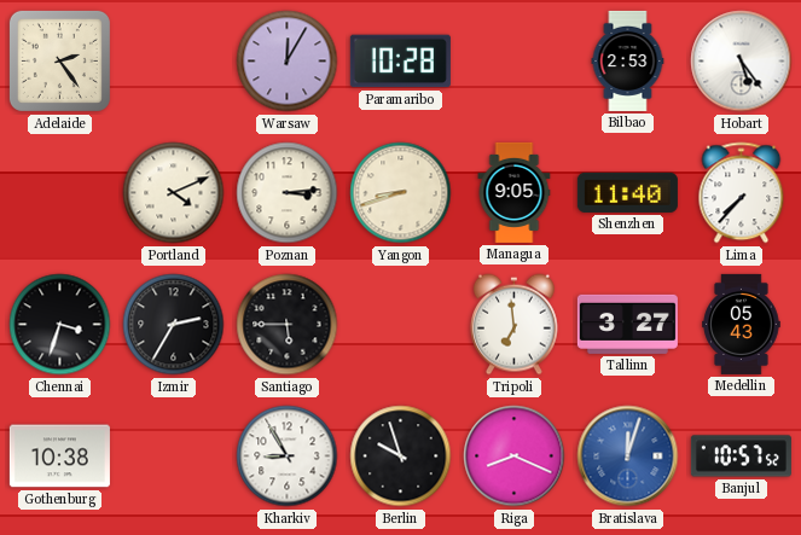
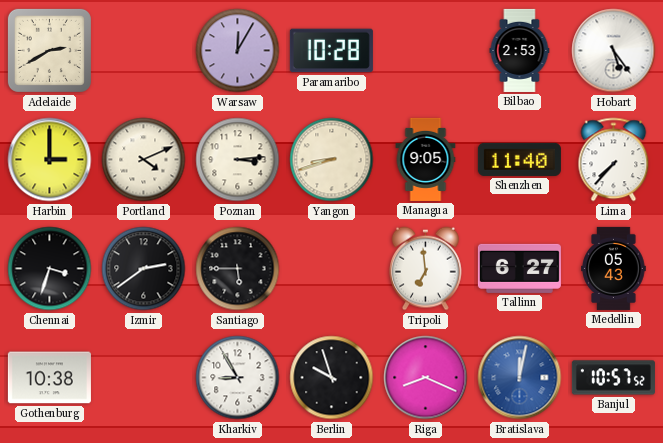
Adelaide: 2:24 -> 2:40
Harbin: none -> 3:00
Izmir: 2:35 -> 2:39
Tallinn: 3:27 -> 6:27
Bratislava: 12:03 -> 12:02
